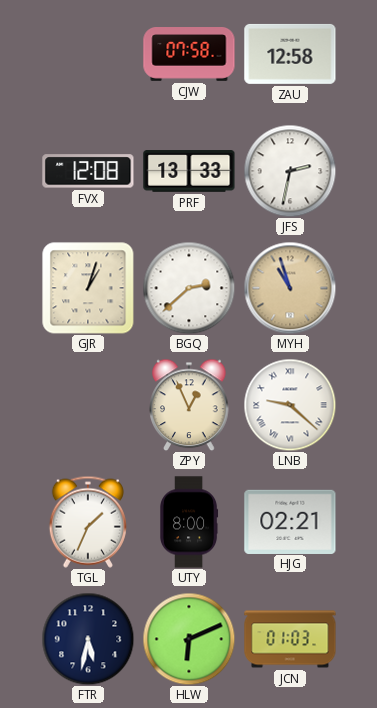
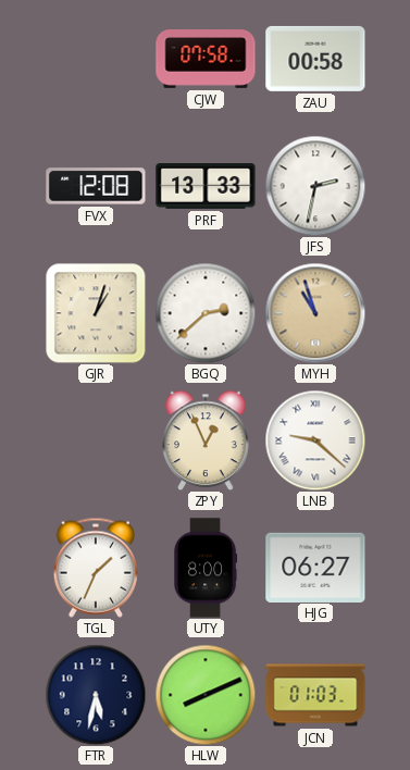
ZAU: 12:58 -> 00:58
HJG: 02:21 -> 06:27
HLW: 6:11 -> 8:11
